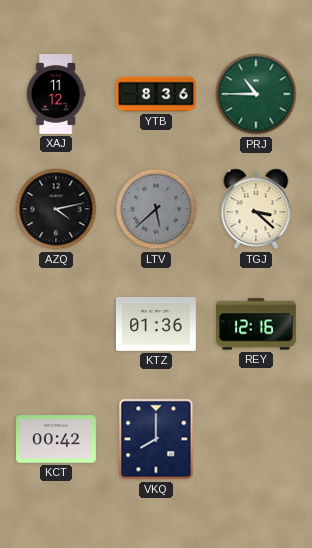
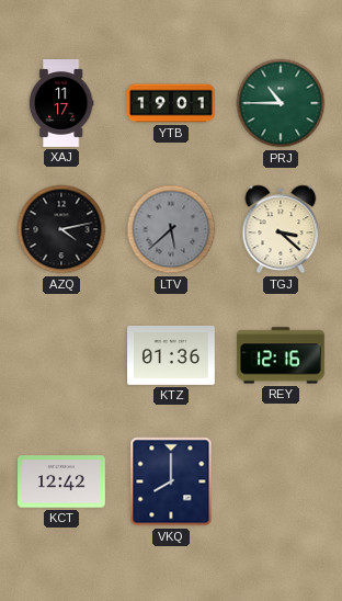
XAJ: 11:12 -> 11:17
YTB: 8:36 -> 19:01
KCT: 00:42 -> 12:42
